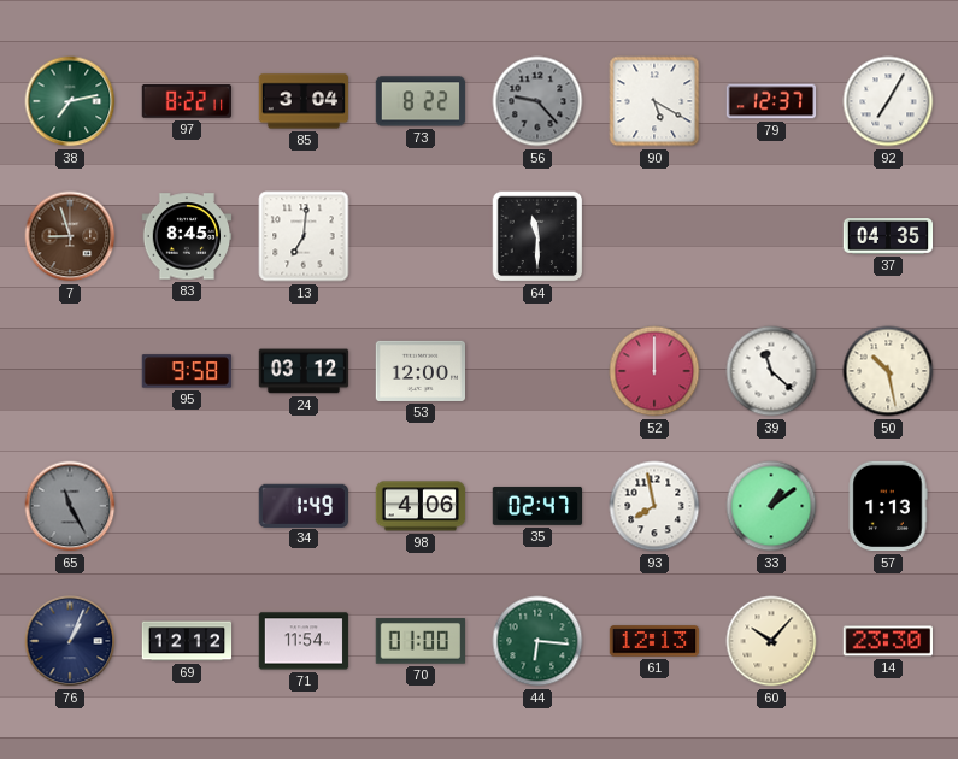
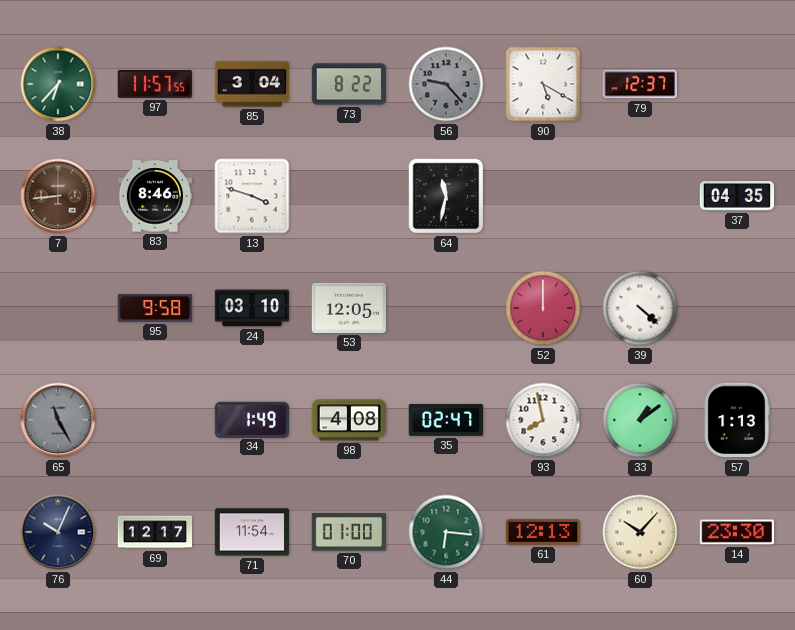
38: 7:13 -> 6:37
97: 8:22 -> 11:57
92: 7:05 -> none
7: 8:57 -> 8:44
83: 8:45 -> 8:46
13: 7:01 -> 3:48
64: 11:30 -> 11:32
24: 03:12 -> 03:10
53: 12:00 -> 12:05
39: 11:22 -> 4:22
50: 10:28 -> none
98: 4:06 -> 4:08
76: 1:04 -> 10:04
69: 12:12 -> 12:17
